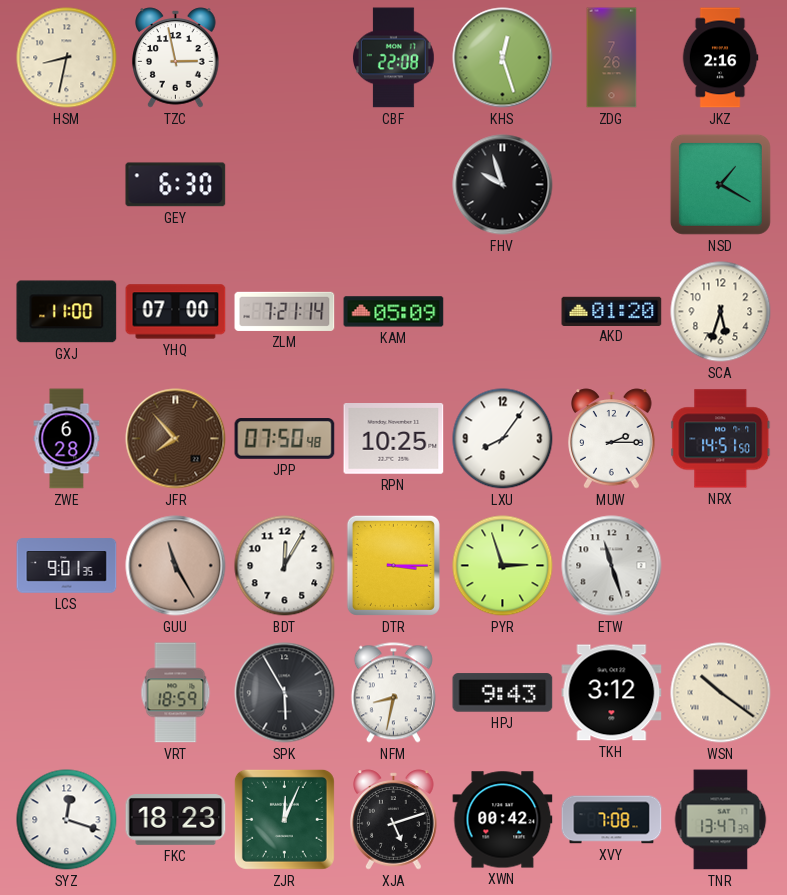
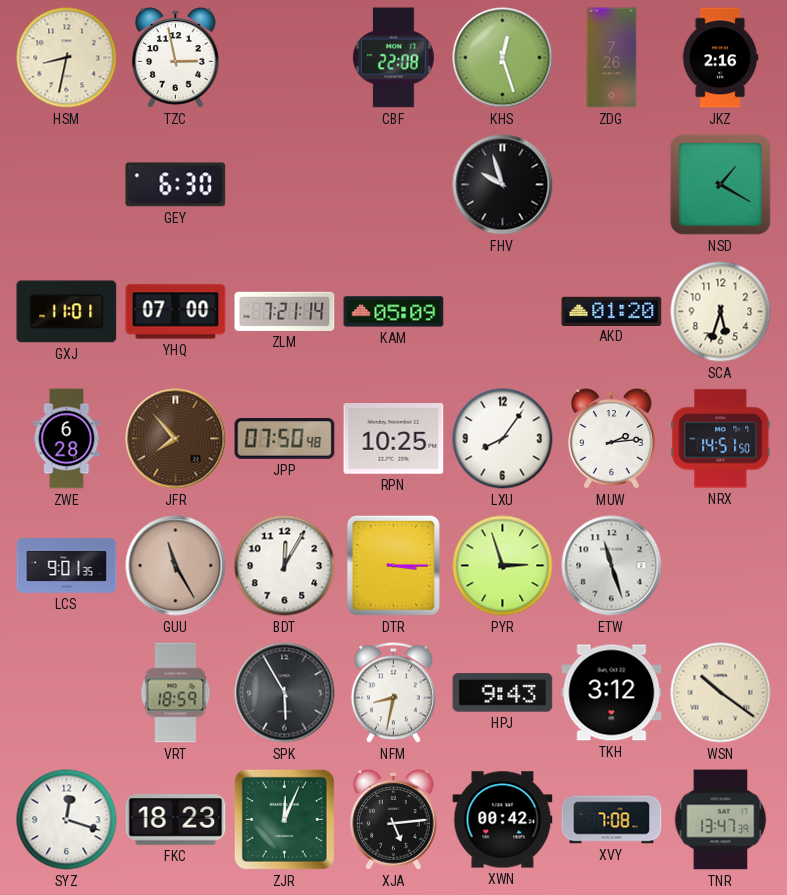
GXJ: 11:00 -> 11:01
MUW: 2:15 -> 2:14
XJA: 5:12 -> 5:14
